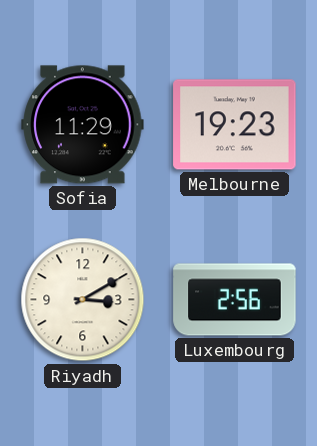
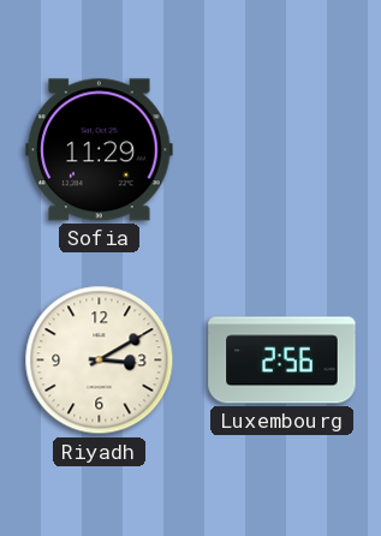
Melbourne: 19:23 -> none
